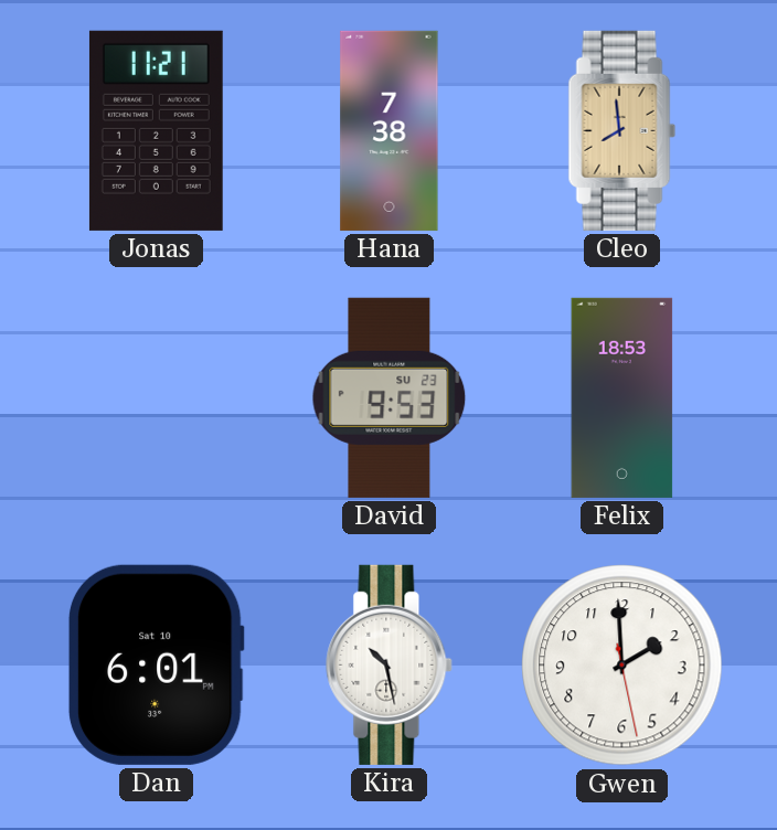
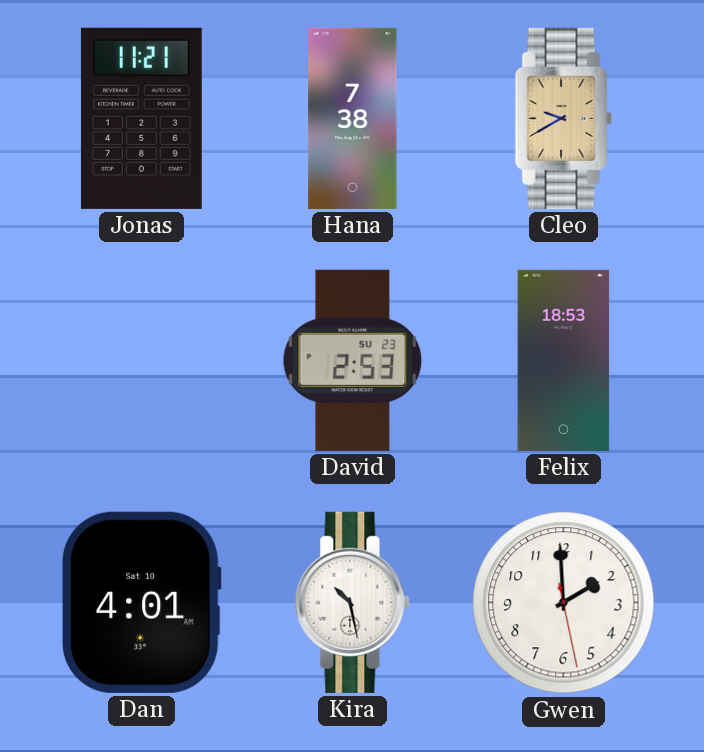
Cleo: 7:59 -> 9:40
David: 9:53 -> 2:53
Dan: 6:01 -> 4:01
